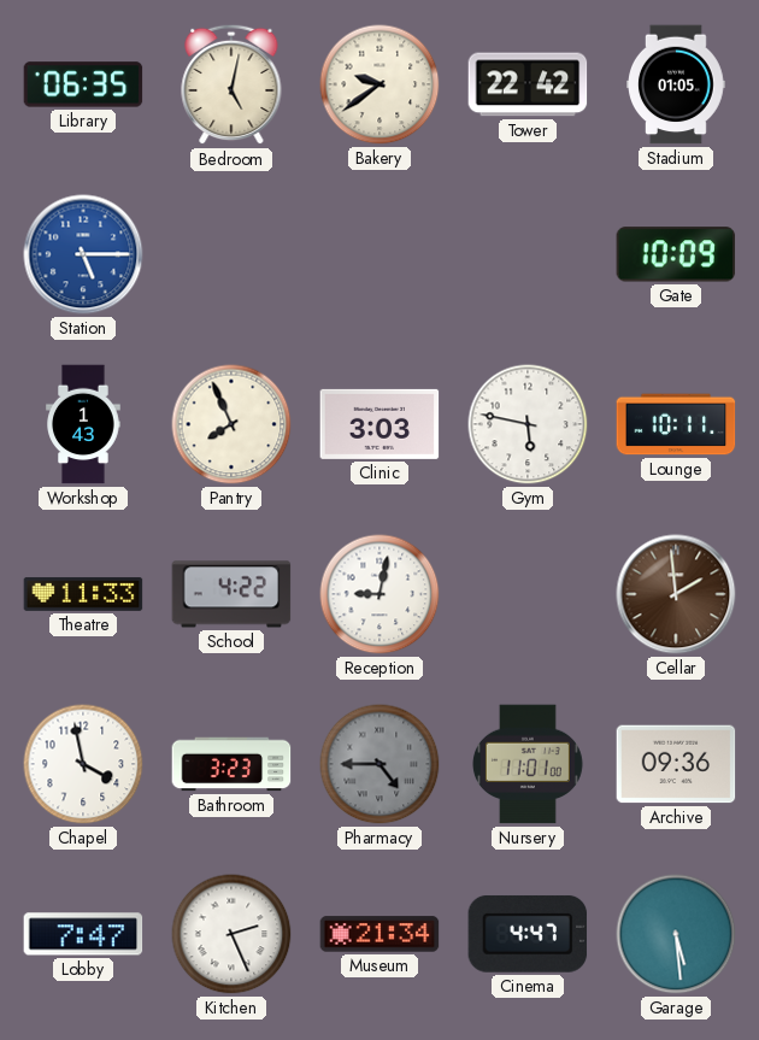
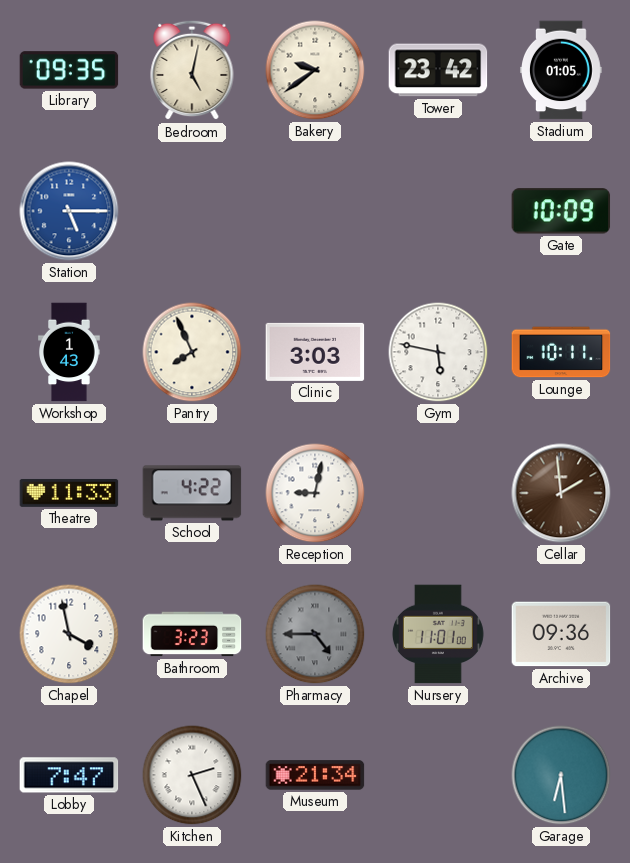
Library: 06:35 -> 09:35
Tower: 22:42 -> 23:42
Cinema: 4:47 -> none
Garage: 5:29 -> 6:29
